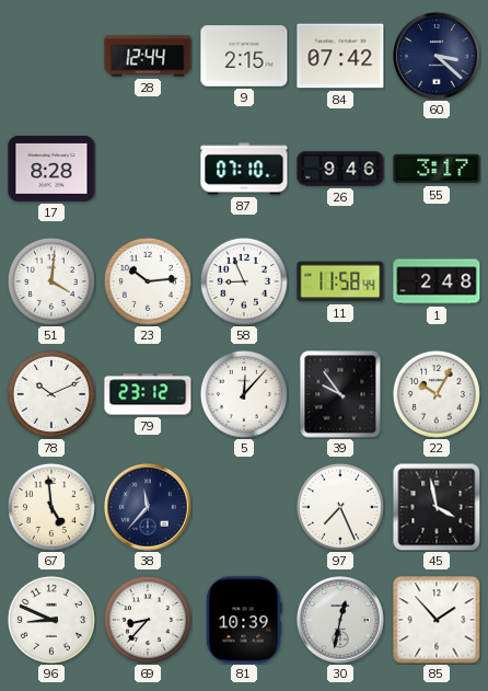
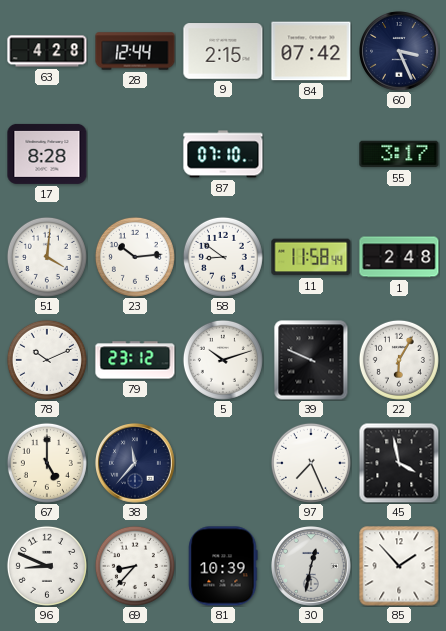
63: none -> 4:28
60: 3:22 -> 3:26
26: 9:46 -> none
58: 8:56 -> 8:51
5: 12:07 -> 10:12
39: 9:54 -> 9:49
22: 10:05 -> 6:05
67: 4:59 -> 5:00
